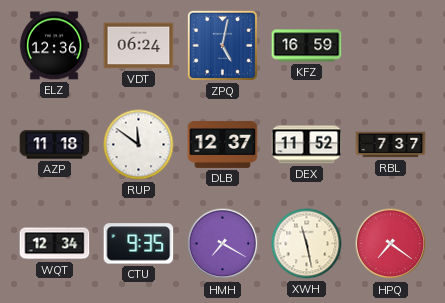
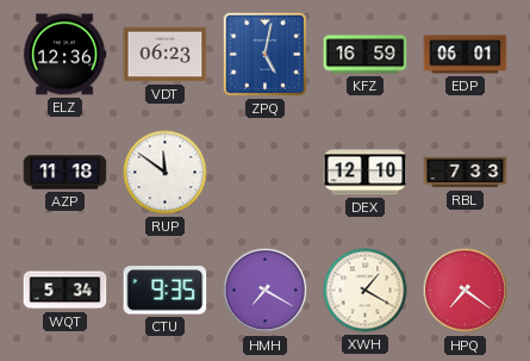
VDT: 06:24 -> 06:23
EDP: none -> 06:01
DLB: 12:37 -> none
DEX: 11:52 -> 12:10
RBL: 7:37 -> 7:33
WQT: 12:34 -> 5:34
XWH: 11:28 -> 1:20
